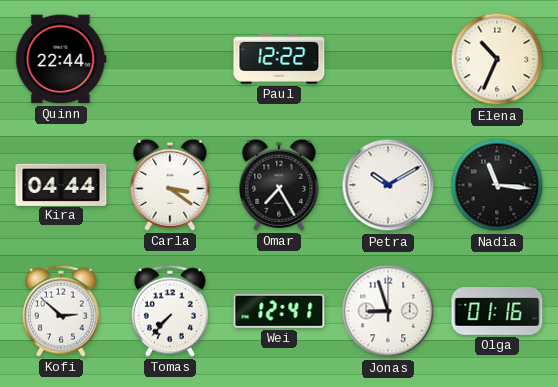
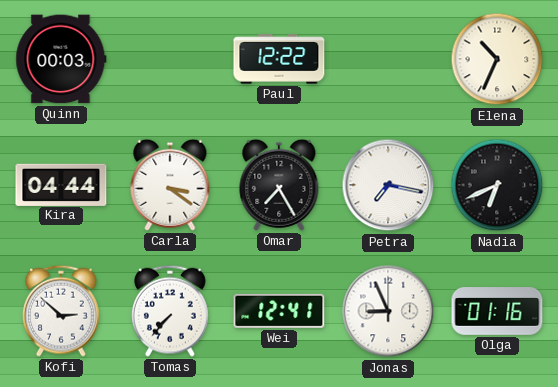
Quinn: 22:44 -> 00:03
Petra: 10:10 -> 7:17
Nadia: 11:16 -> 6:41
Jonas: 8:57 -> 8:56
